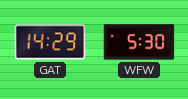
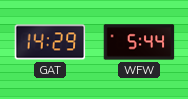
WFW: 5:30 -> 5:44
